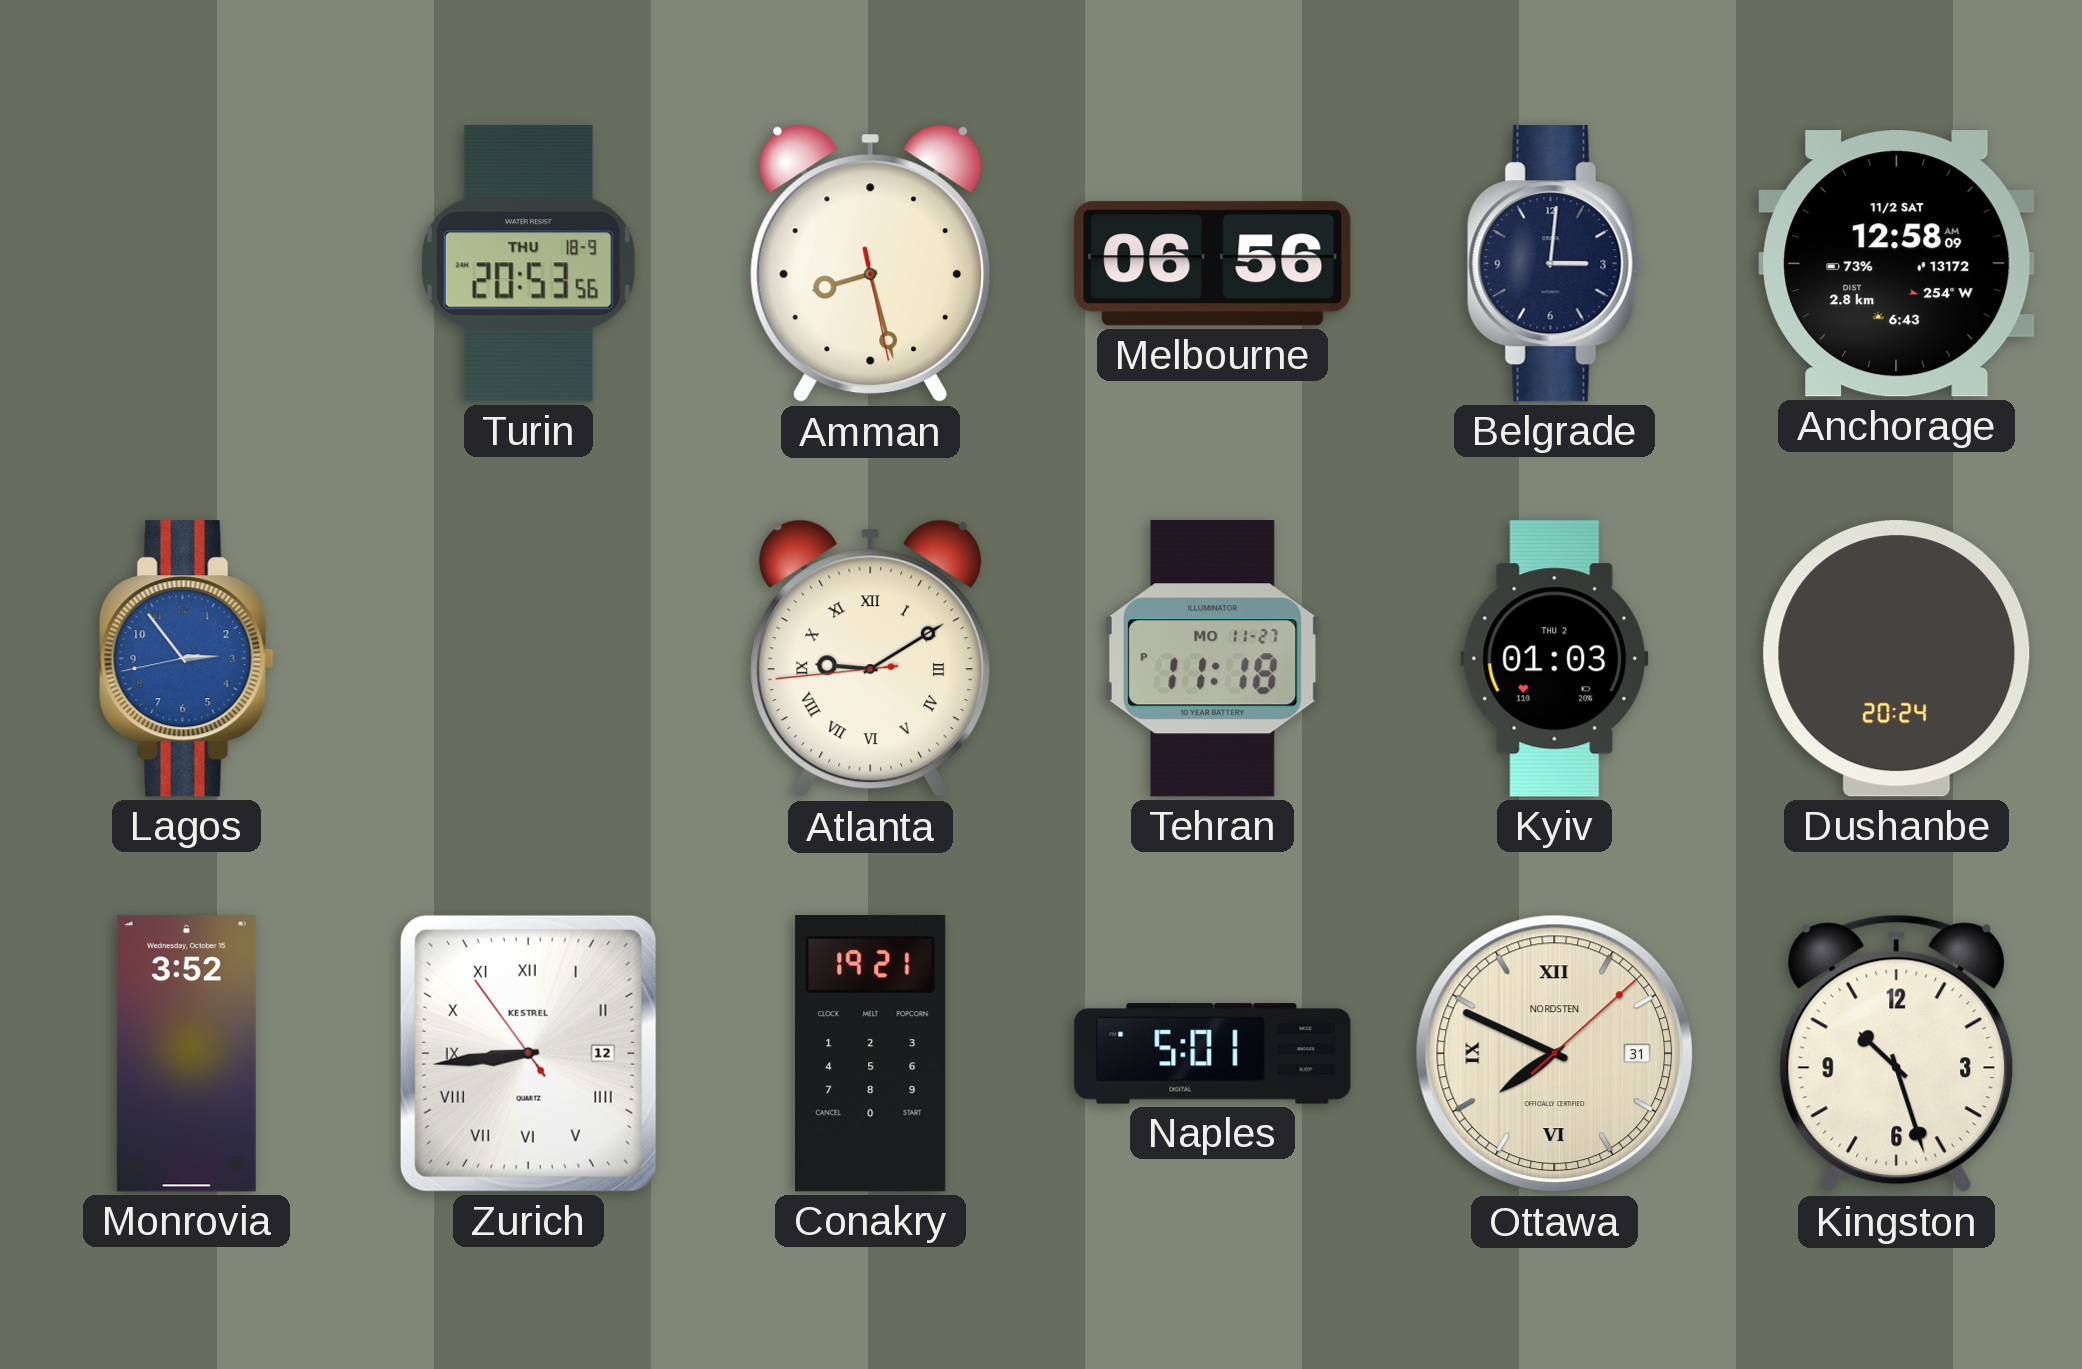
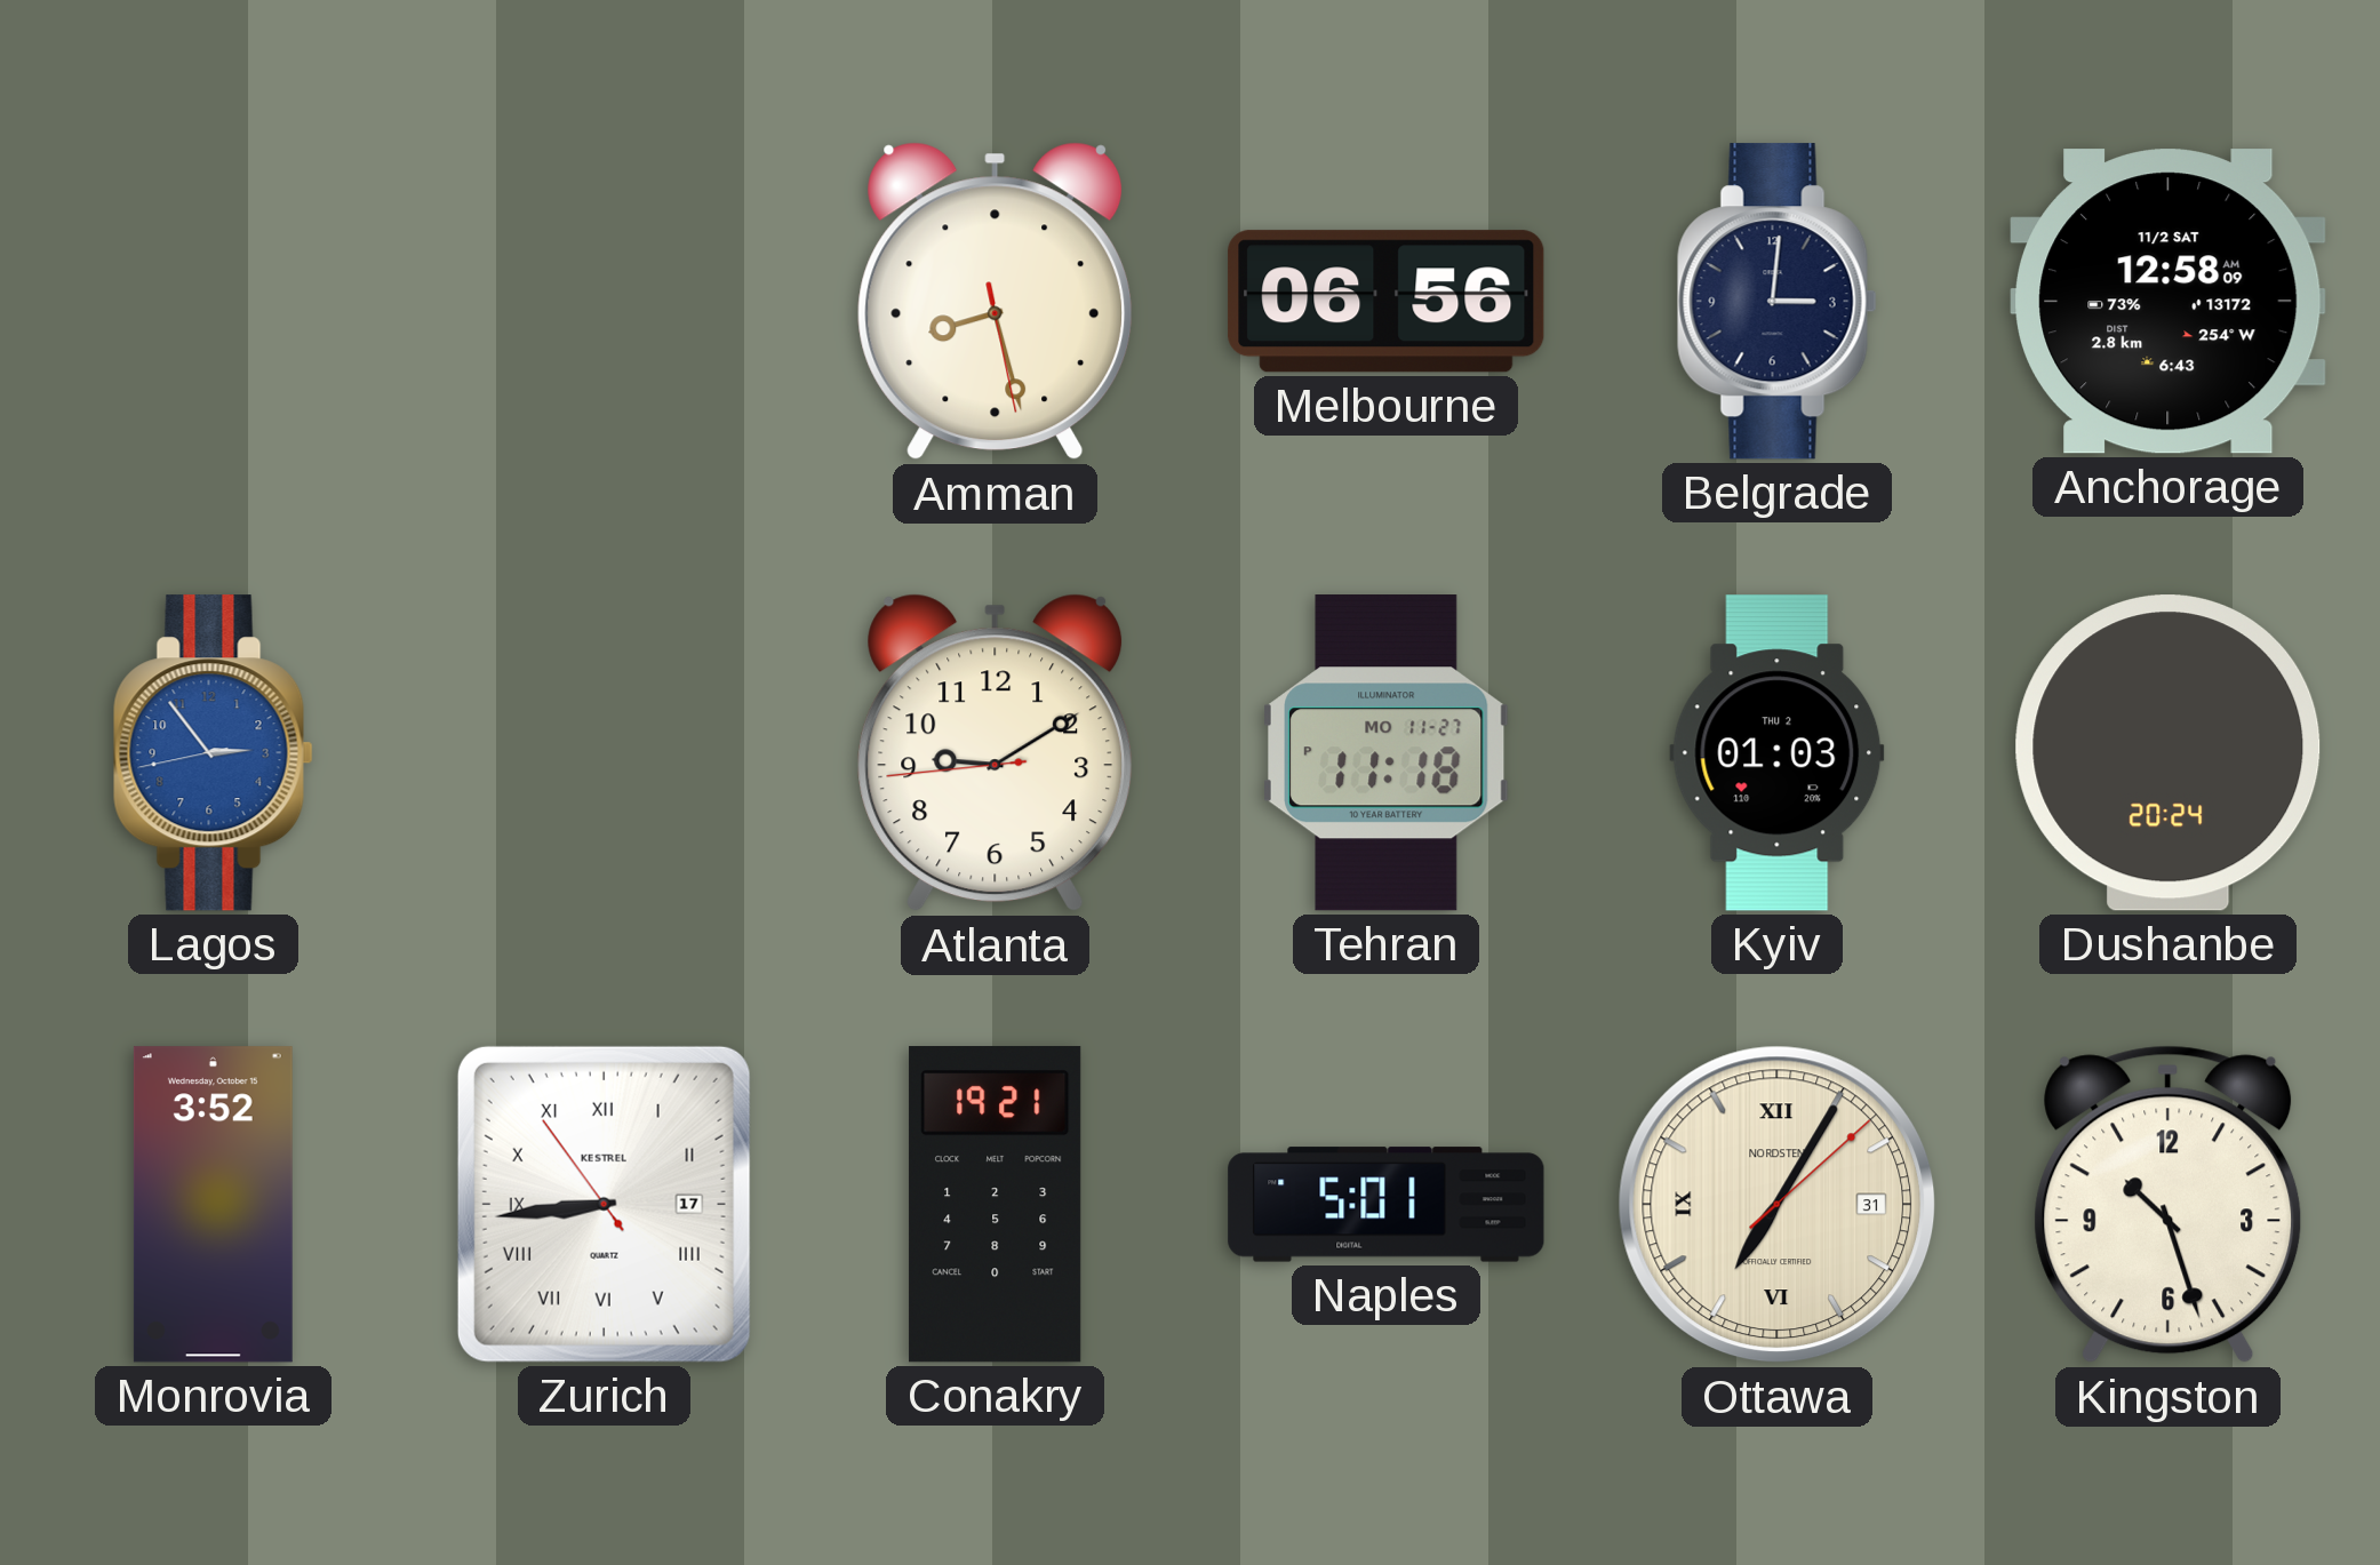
Turin: 20:53 -> none
Atlanta numerals: Roman -> Arabic
Zurich date: 12 -> 17
Ottawa: 7:49 -> 7:05
